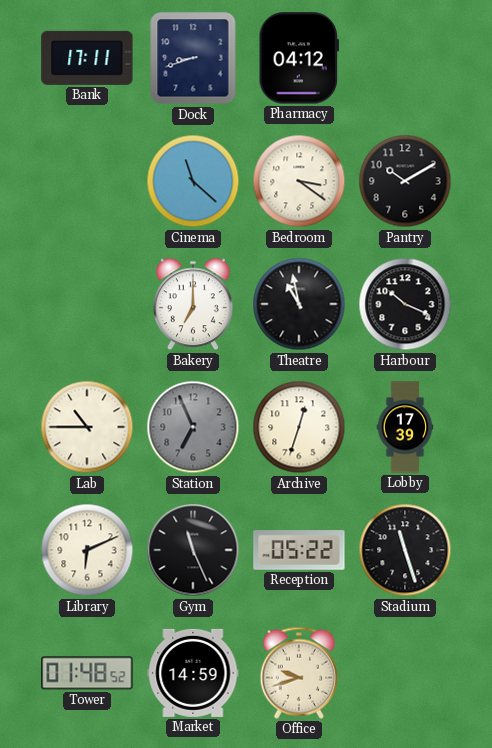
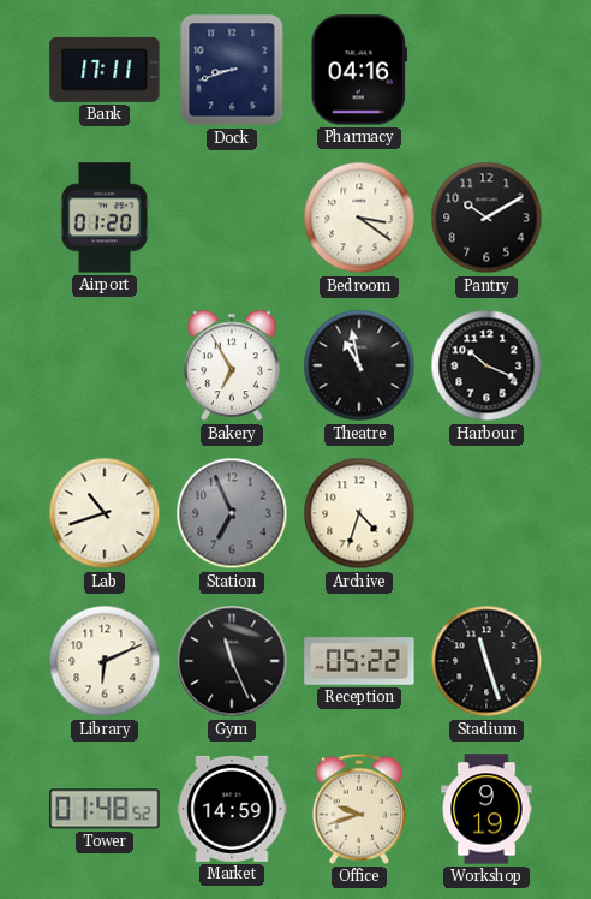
Pharmacy: 04:12 -> 04:16
Airport: none -> 01:20
Cinema: 11:22 -> none
Bakery: 7:00 -> 6:55
Lab: 10:45 -> 10:42
Archive: 12:33 -> 4:33
Lobby: 17:39 -> none
Workshop: none -> 9:19
